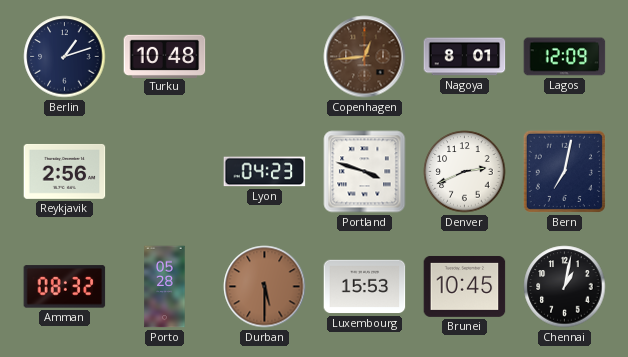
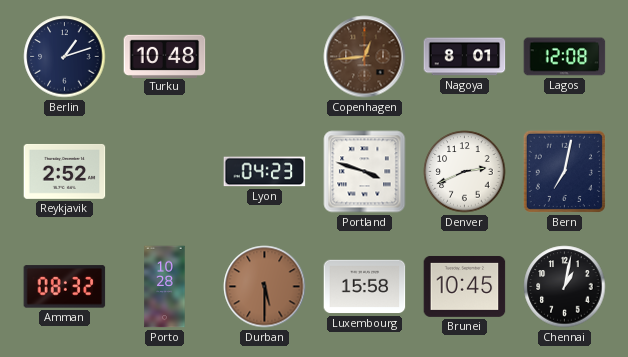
Lagos: 12:09 -> 12:08
Reykjavik: 2:56 -> 2:52
Porto: 05:28 -> 10:28
Luxembourg: 15:53 -> 15:58
